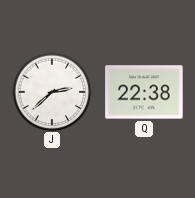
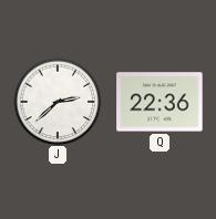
Q: 22:38 -> 22:36
